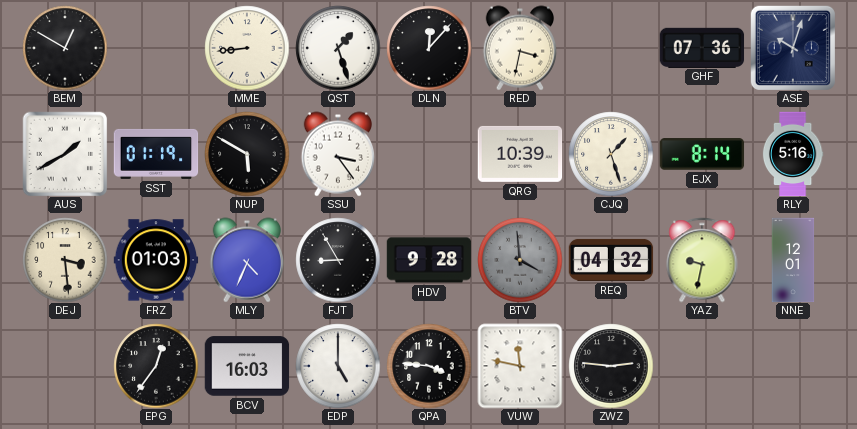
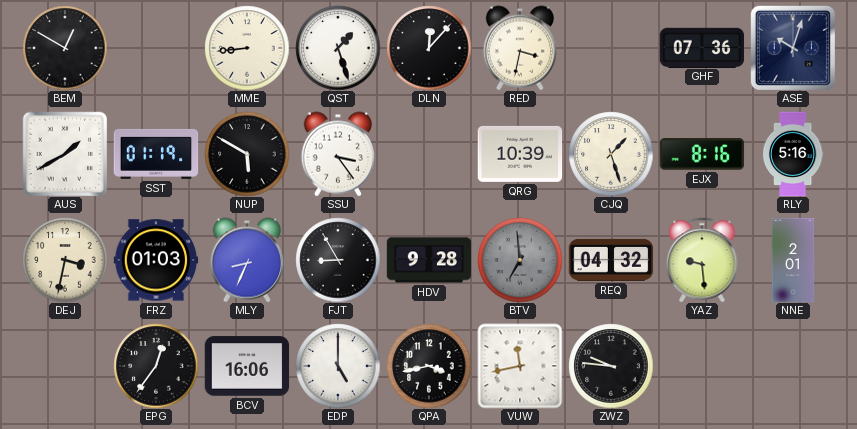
EJX: 8:14 -> 8:16
DEJ: 3:29 -> 3:32
MLY: 4:34 -> 8:34
BTV: 3:59 -> 6:59
YAZ: 9:32 -> 9:29
NNE: 12:01 -> 2:01
BCV: 16:03 -> 16:06
QPA: 3:46 -> 3:43
VUW: 11:47 -> 11:43
ZWZ: 2:46 -> 9:46
